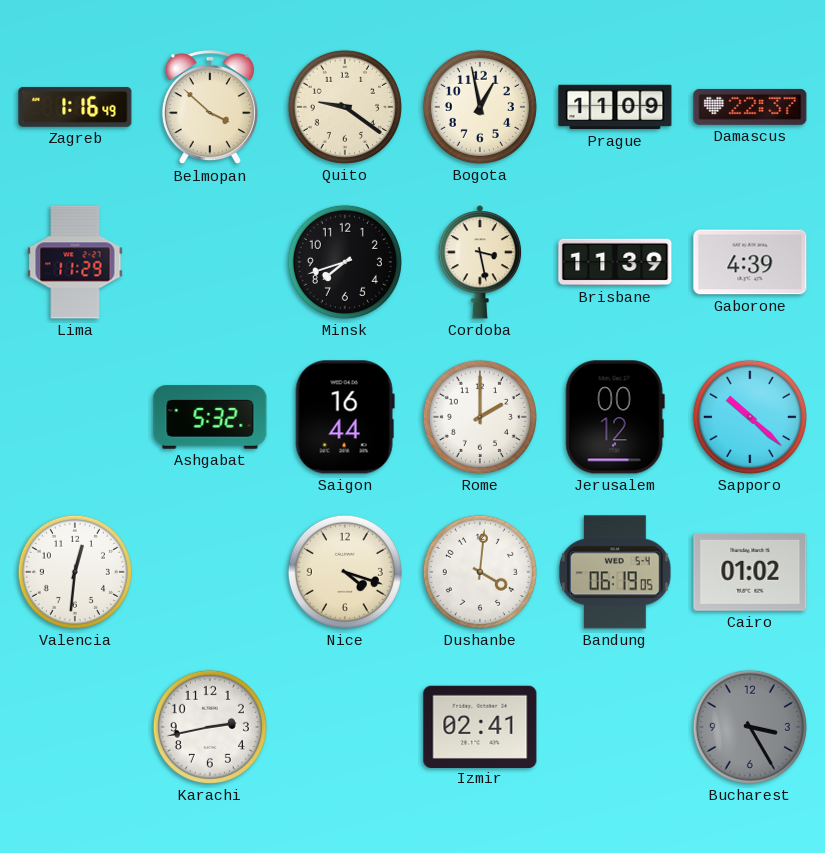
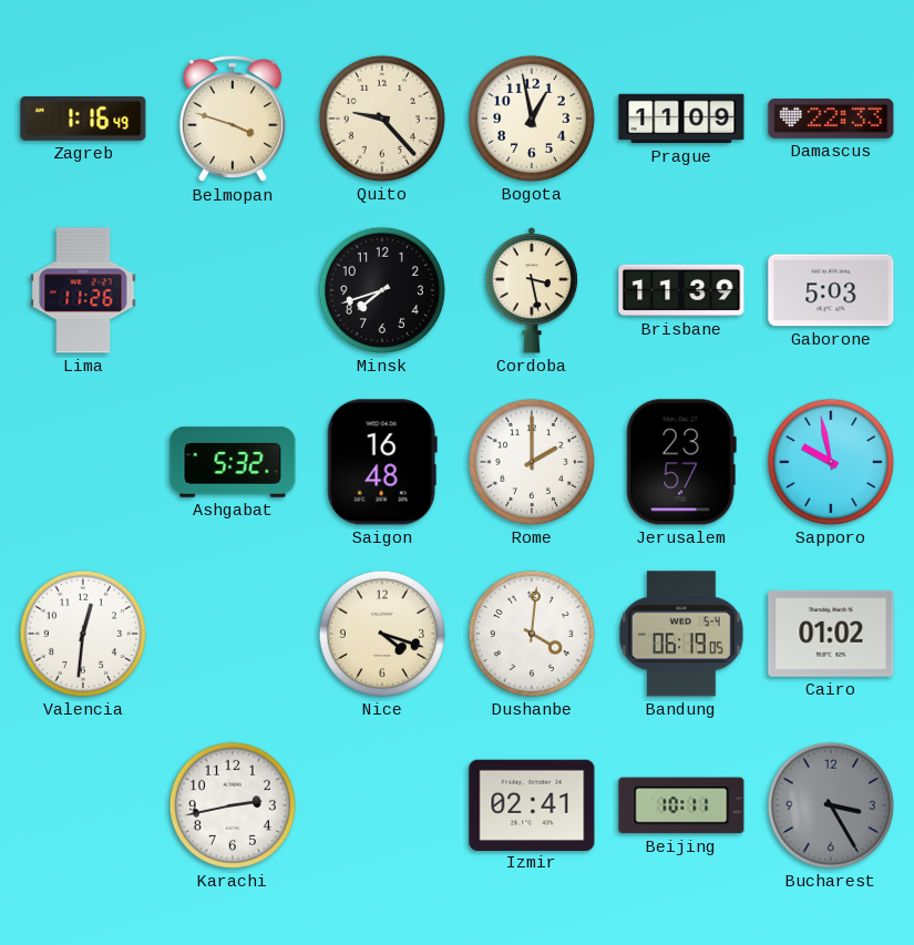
Belmopan: 3:52 -> 3:48
Quito: 9:21 -> 9:23
Damascus: 22:37 -> 22:33
Lima: 11:29 -> 11:26
Gaborone: 4:39 -> 5:03
Saigon: 16:44 -> 16:48
Jerusalem: 00:12 -> 23:57
Sapporo: 10:22 -> 9:58
Beijing: none -> 10:11
